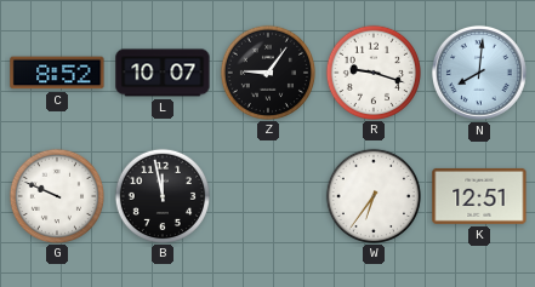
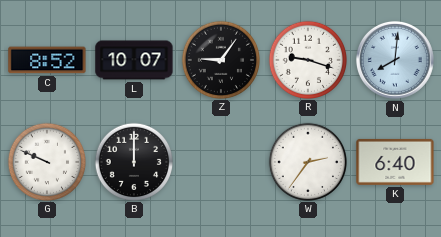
B: 11:58 -> 12:00
W: 6:36 -> 2:36
K: 12:51 -> 6:40
